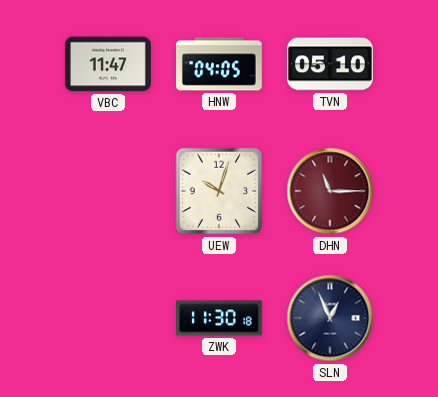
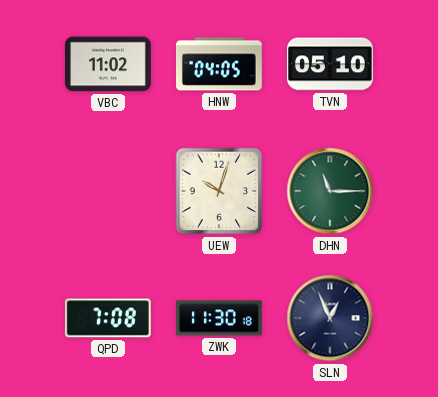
VBC: 11:47 -> 11:02
DHN dial: burgundy -> green
QPD: none -> 7:08
